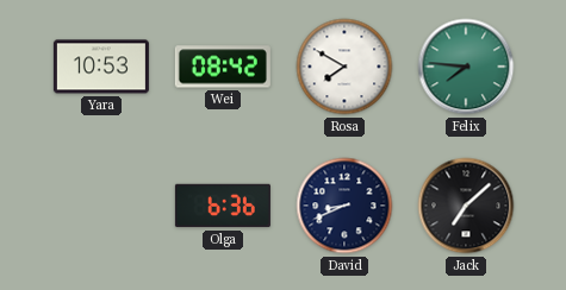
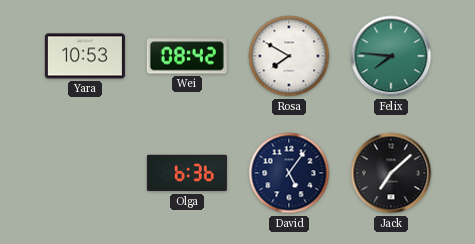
David: 8:41 -> 5:06
